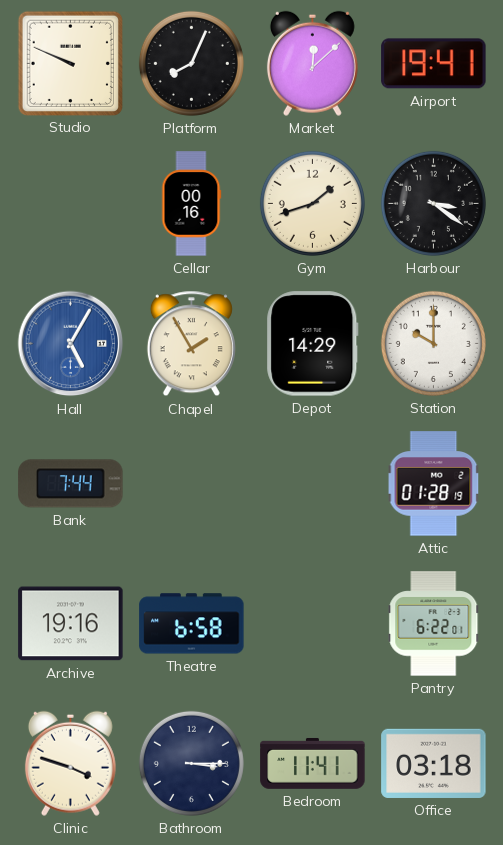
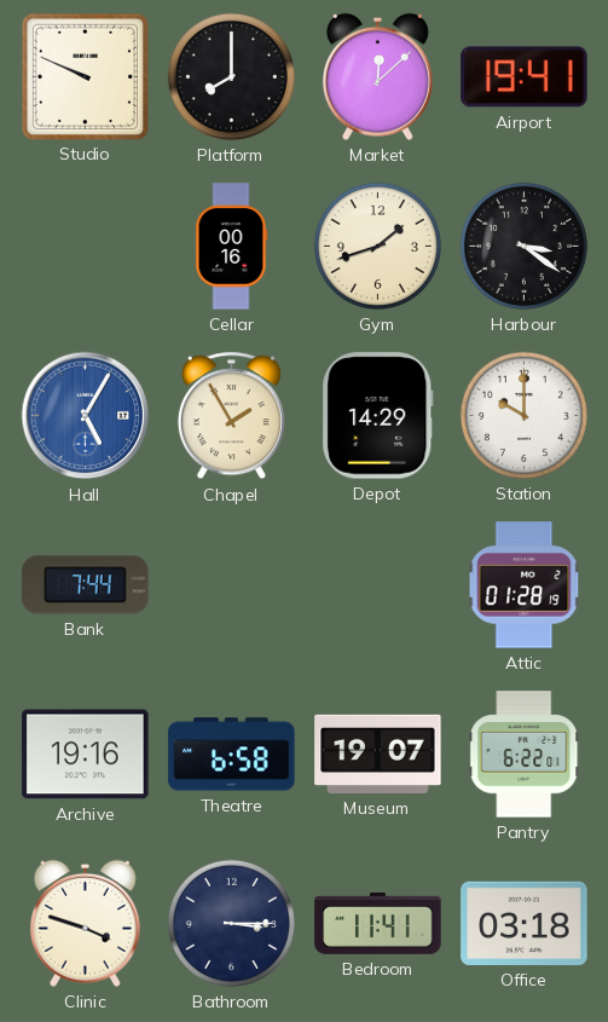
Platform: 8:04 -> 8:00
Museum: none -> 19:07
